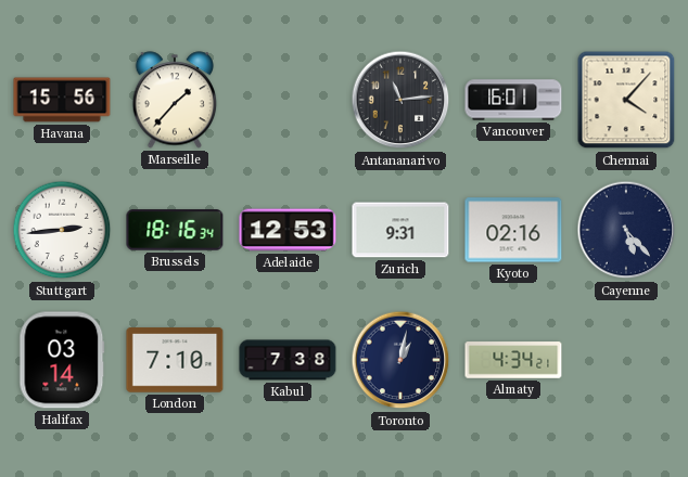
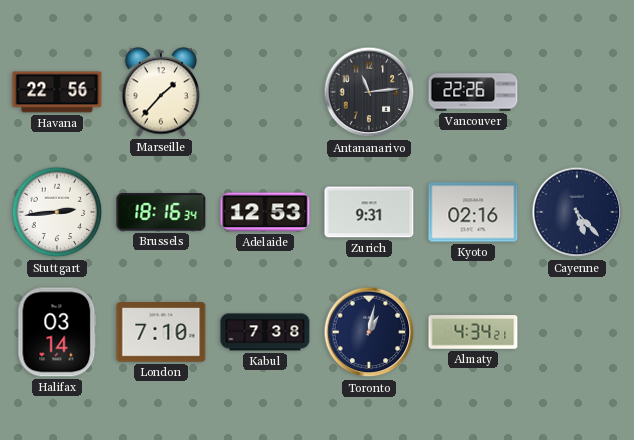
Havana: 15:56 -> 22:56
Vancouver: 16:01 -> 22:26
Chennai: 4:07 -> none
